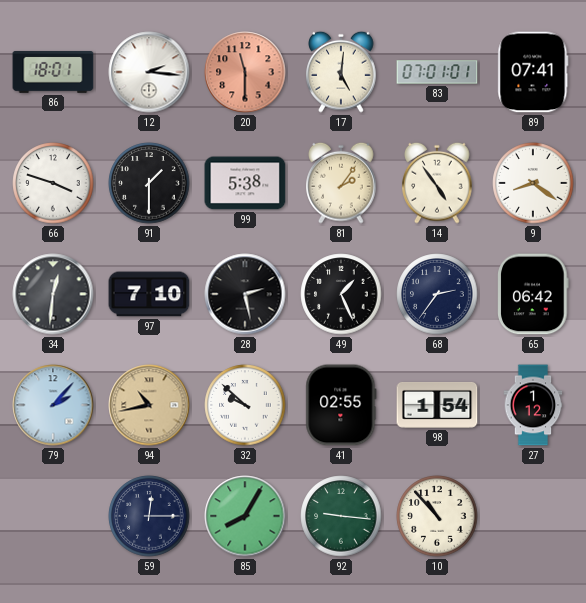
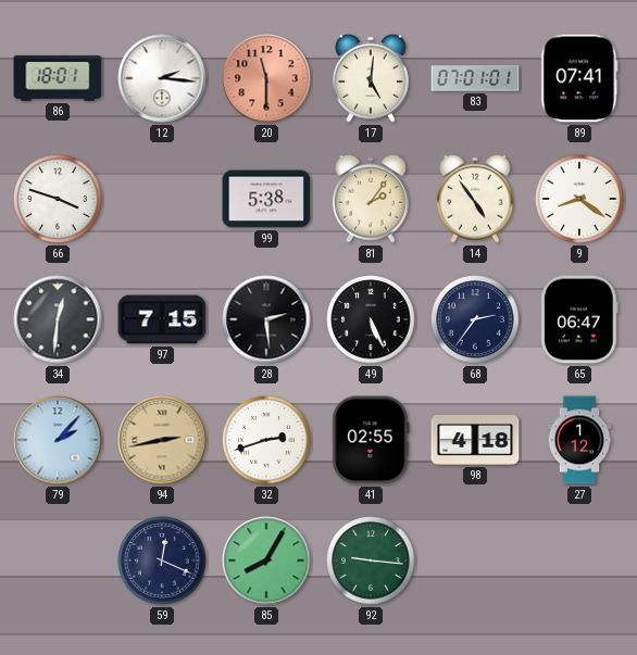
91: 1:30 -> none
97: 7:10 -> 7:15
28: 2:28 -> 2:29
49: 1:26 -> 5:26
65: 06:42 -> 06:47
94: 10:43 -> 2:43
32: 9:52 -> 2:42
98: 1:54 -> 4:18
59: 12:15 -> 12:19
10: 10:53 -> none
